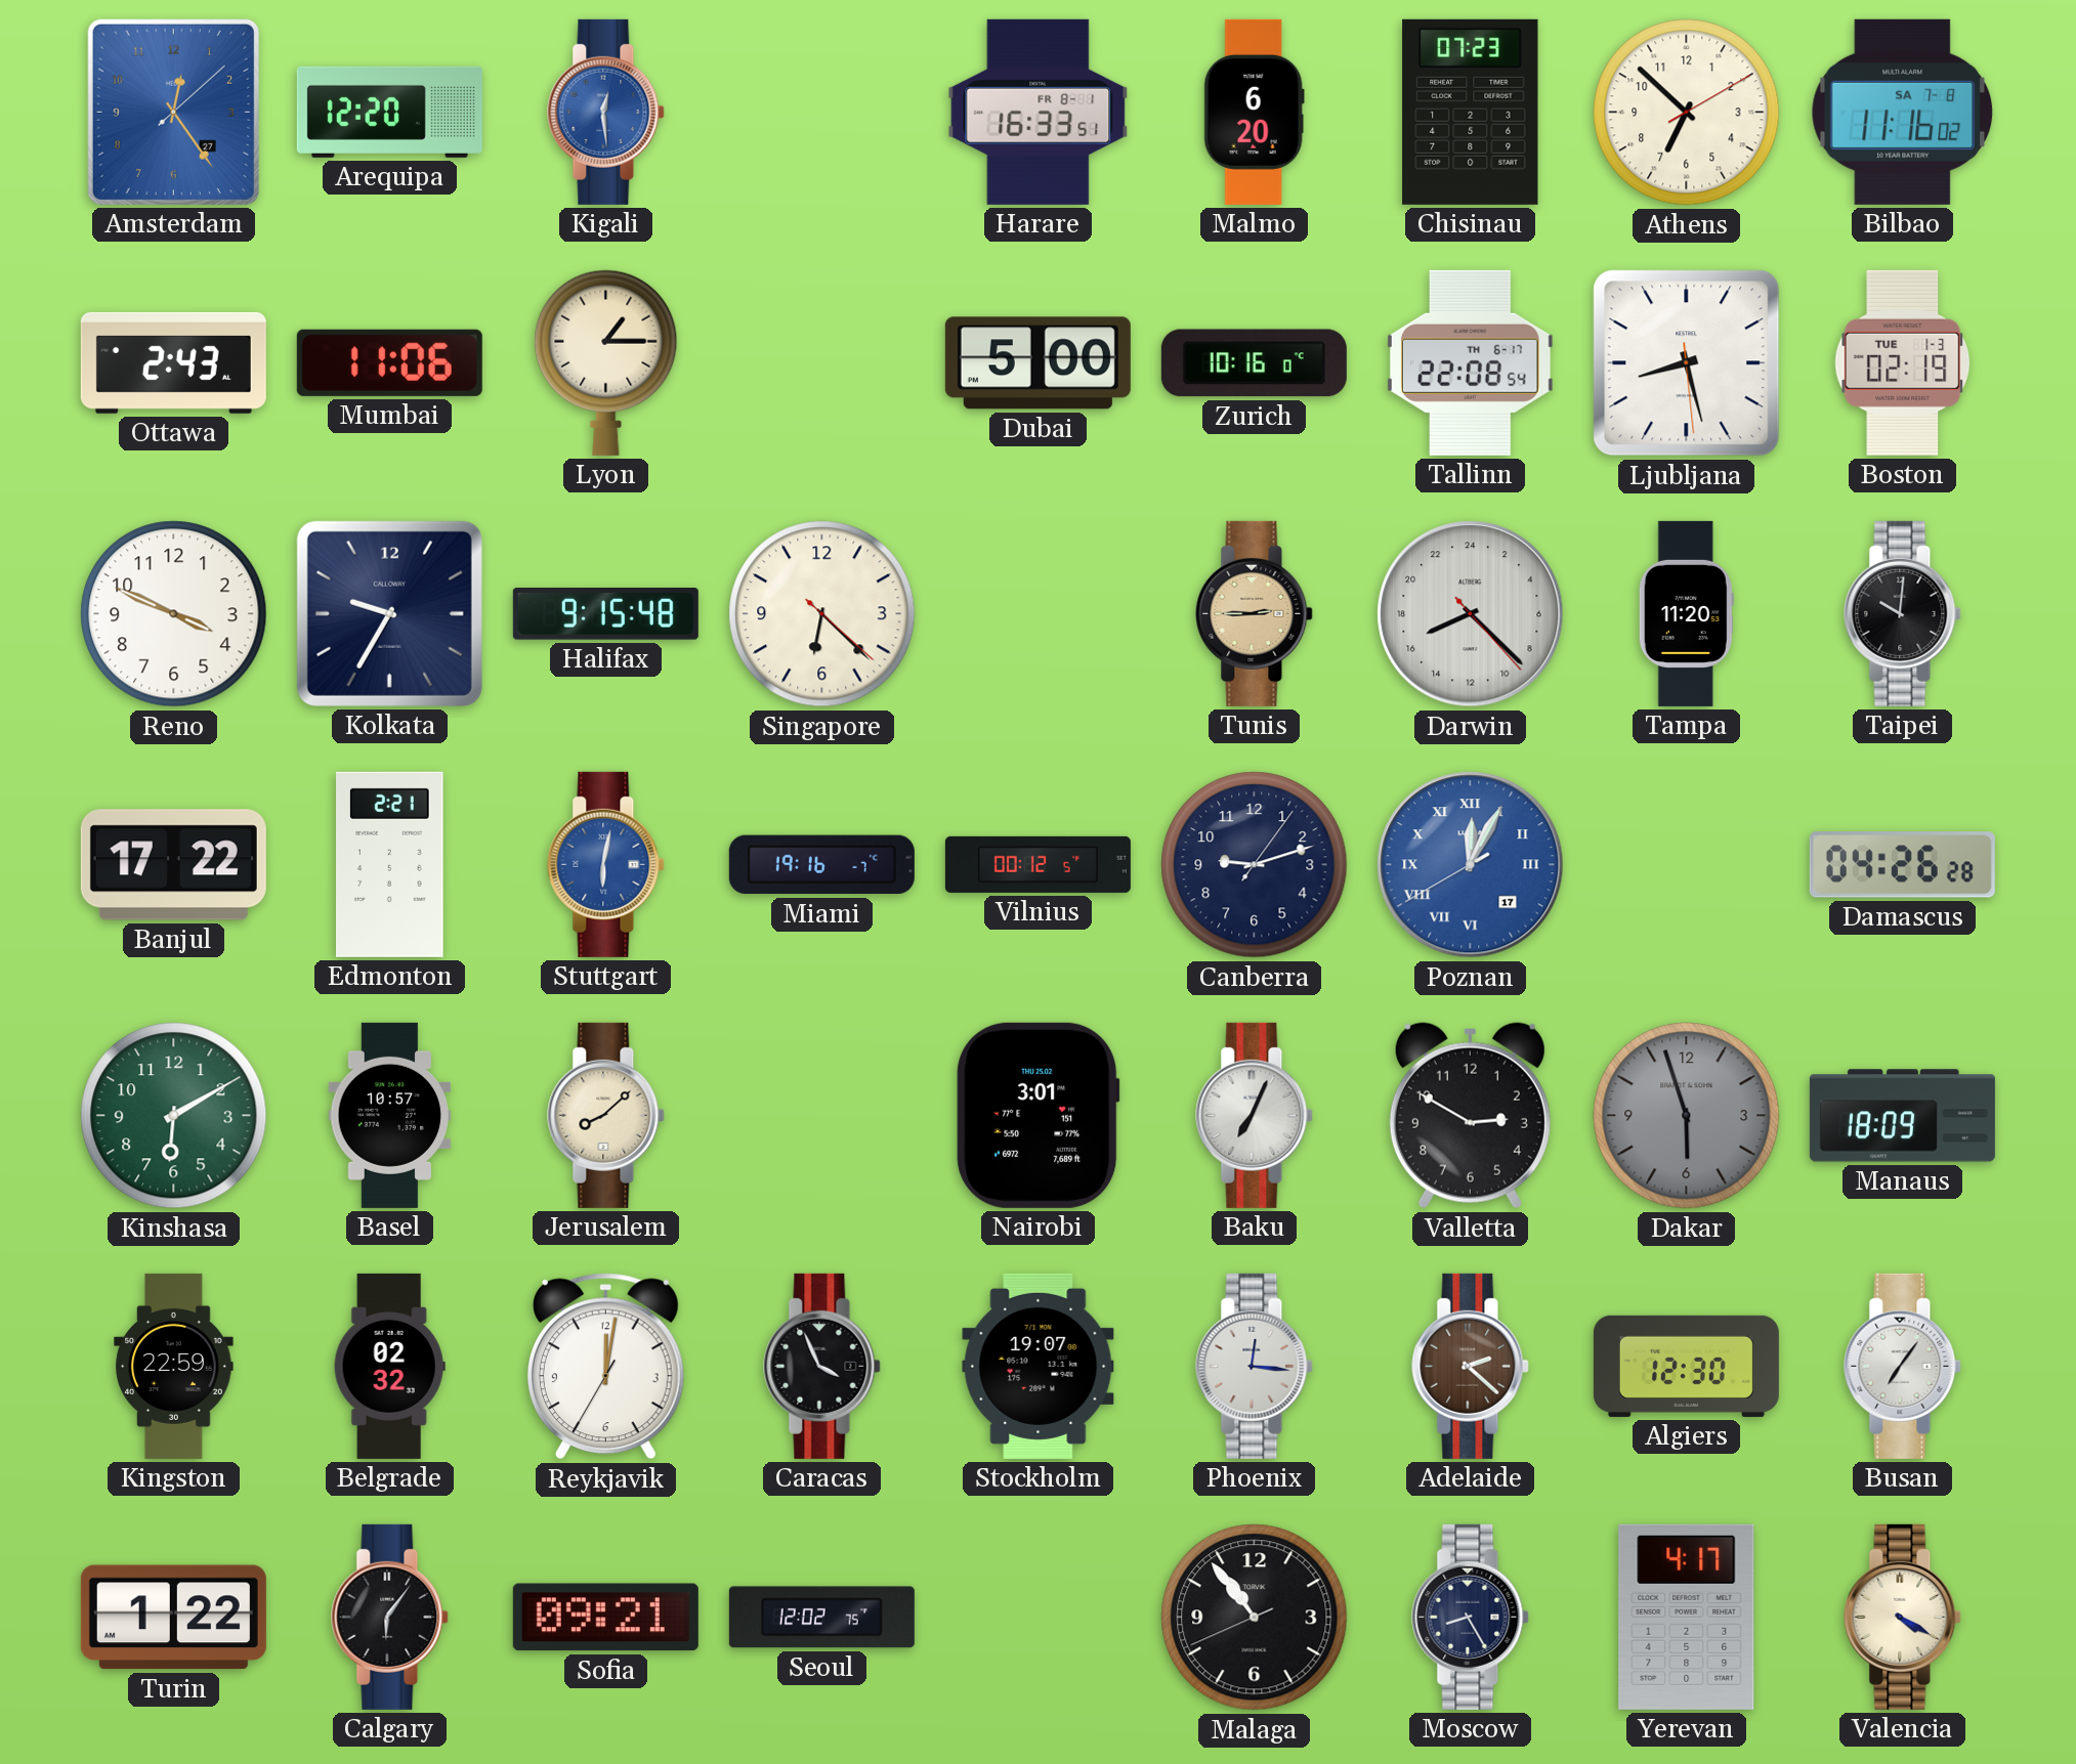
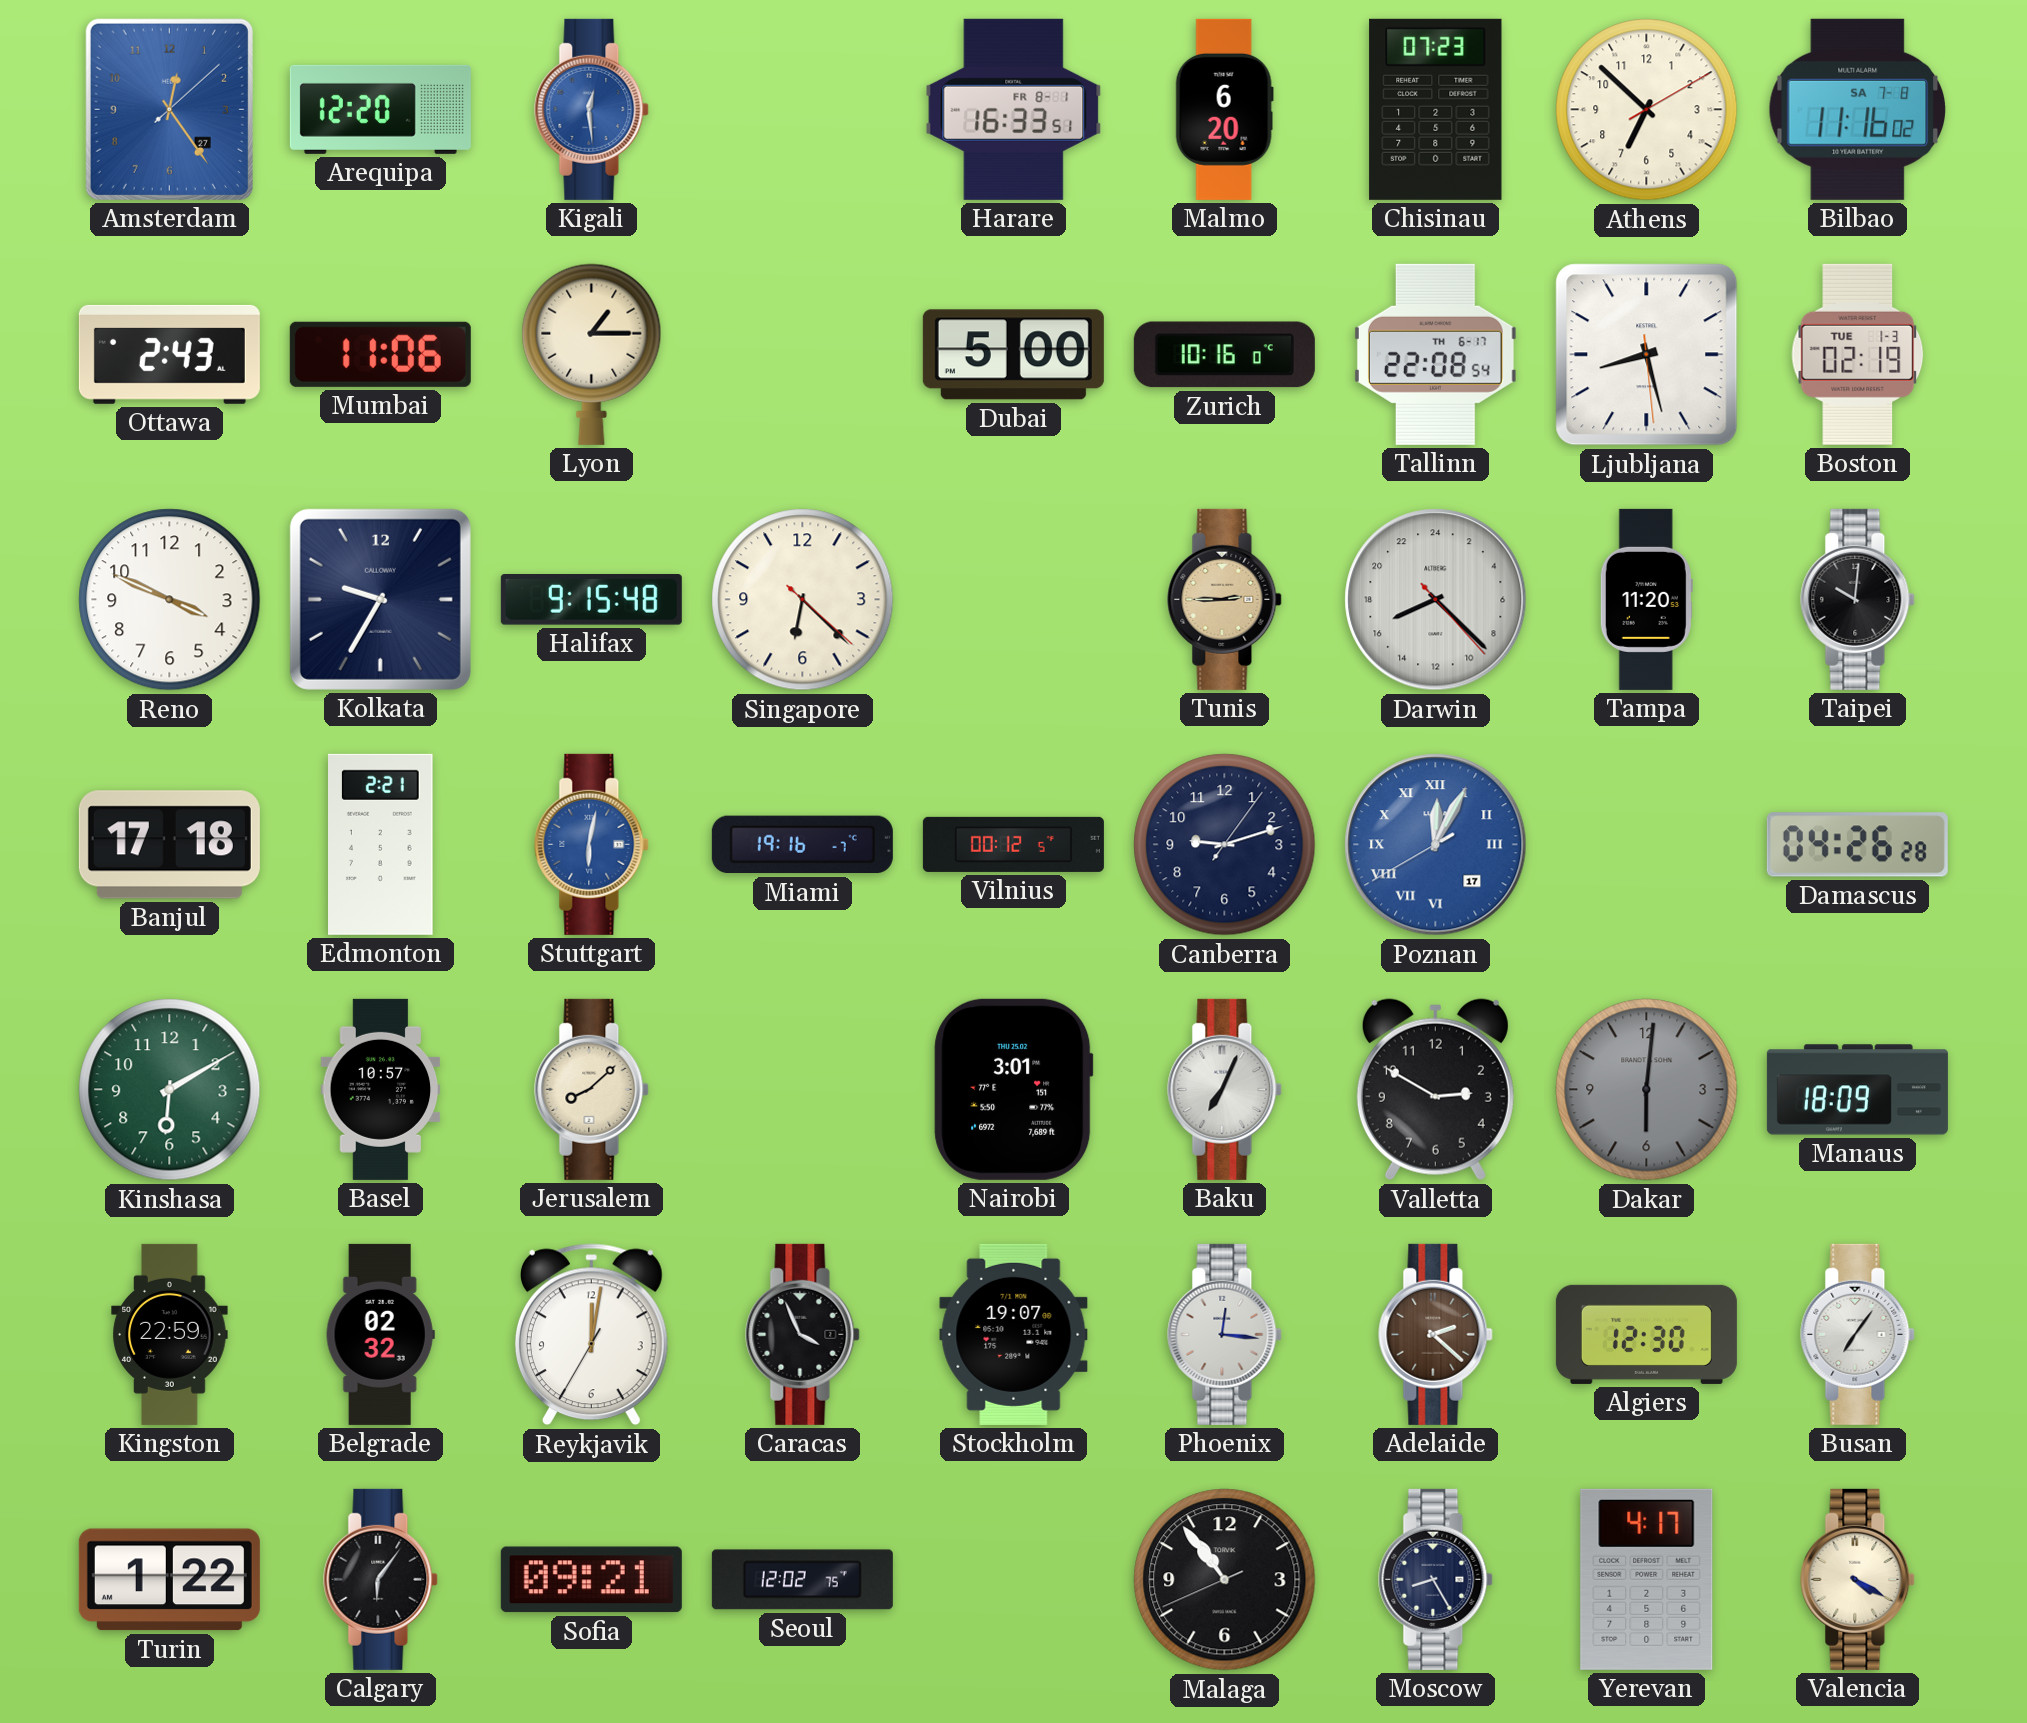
Banjul: 17:22 -> 17:18
Dakar: 5:57 -> 6:01
